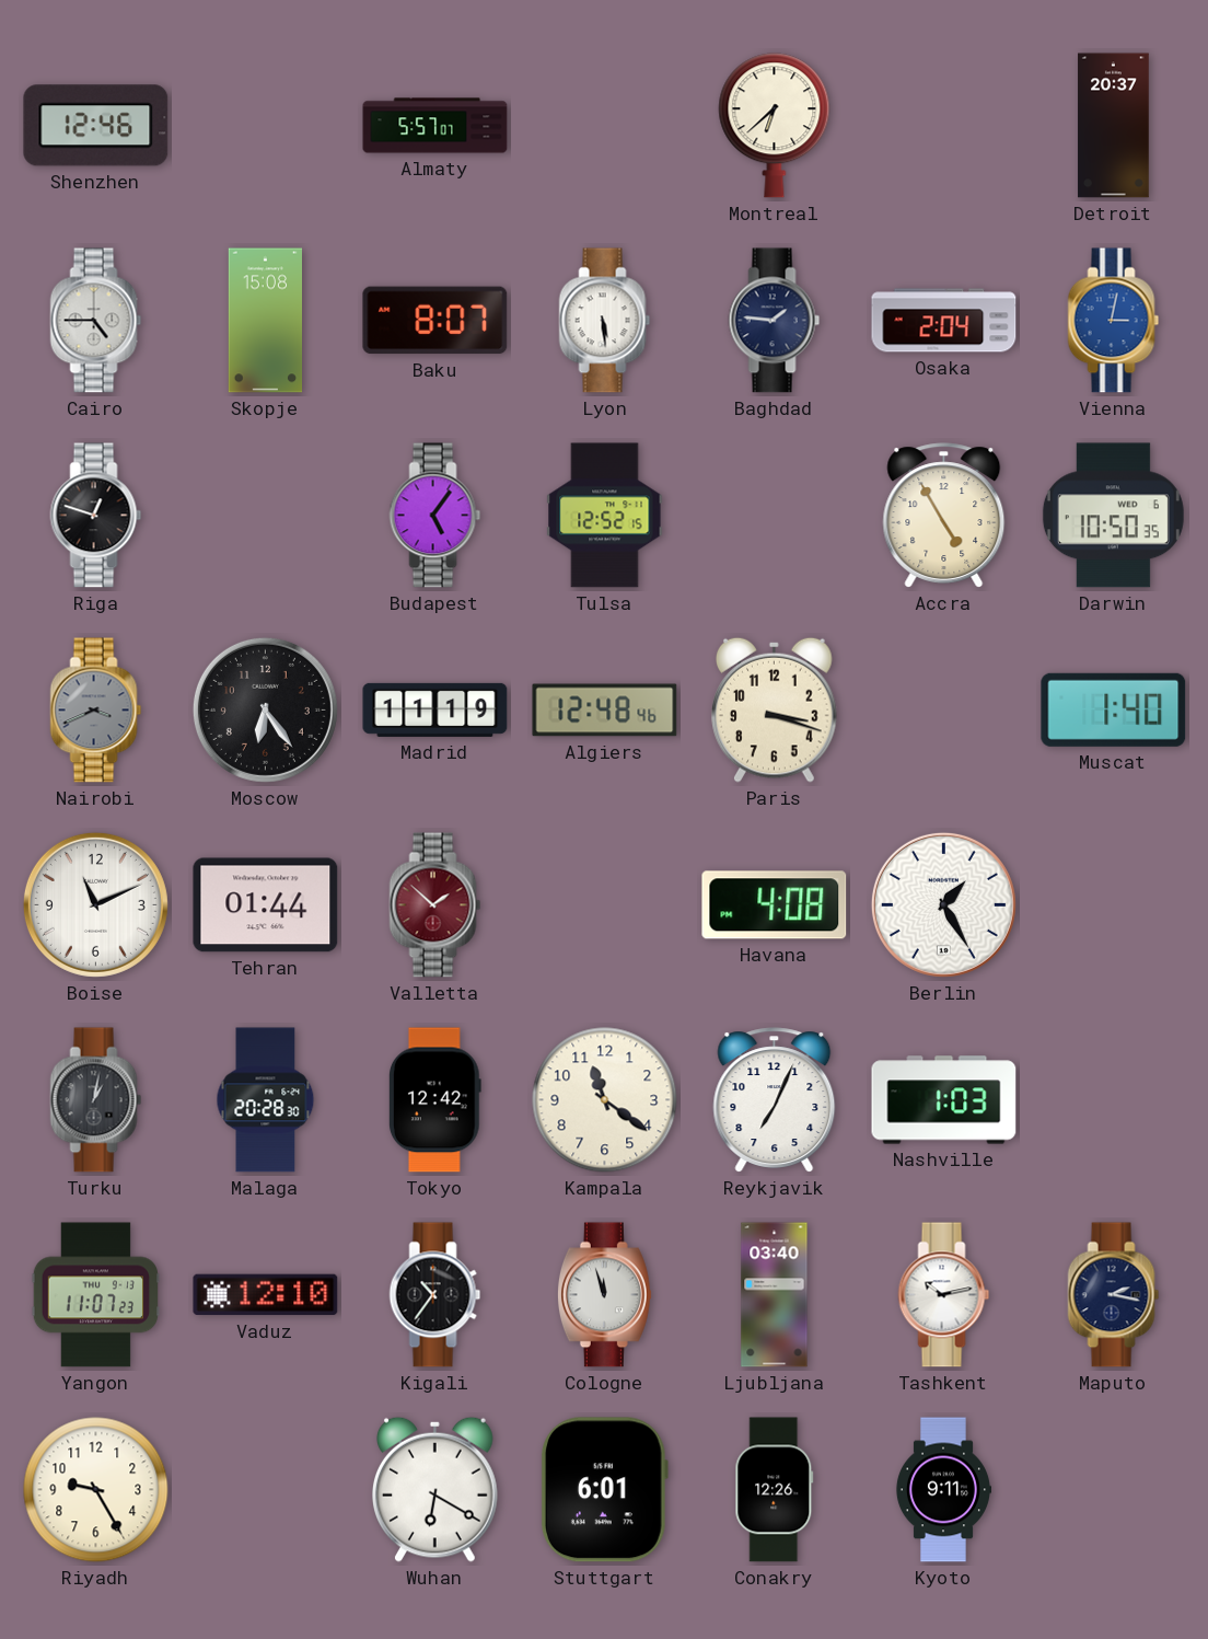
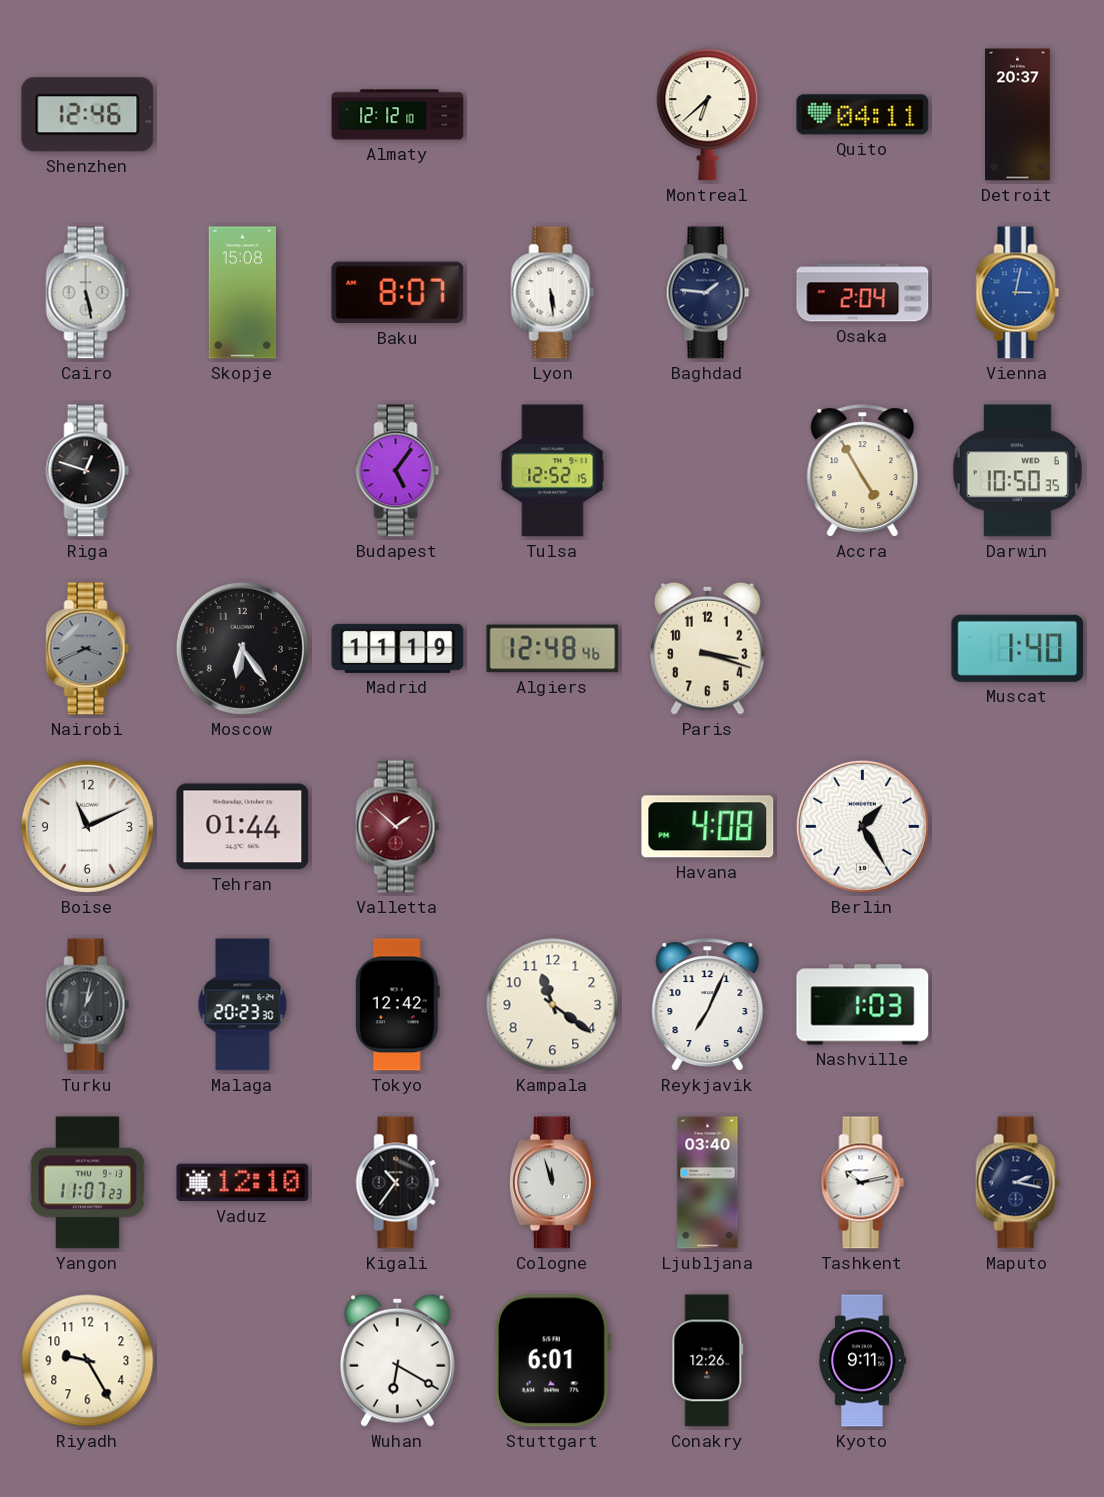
Almaty: 5:57 -> 12:12
Quito: none -> 04:11
Cairo: 4:45 -> 5:28
Malaga: 20:28 -> 20:23
